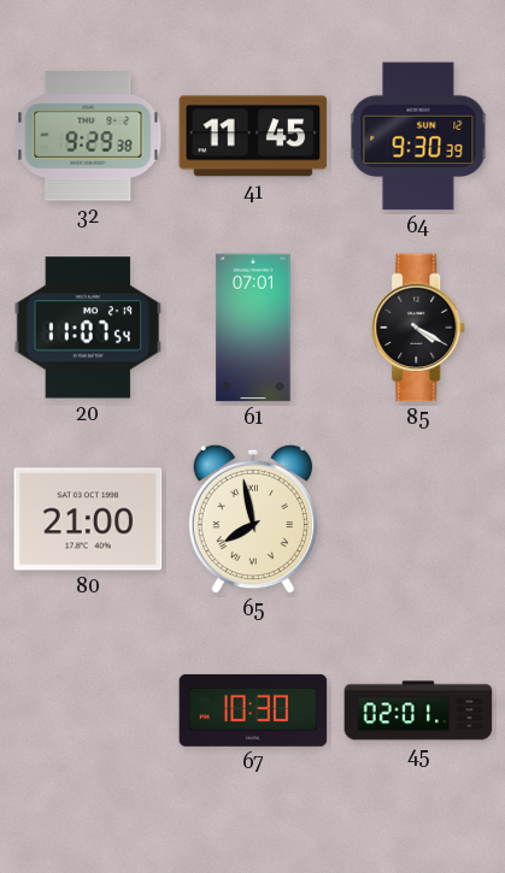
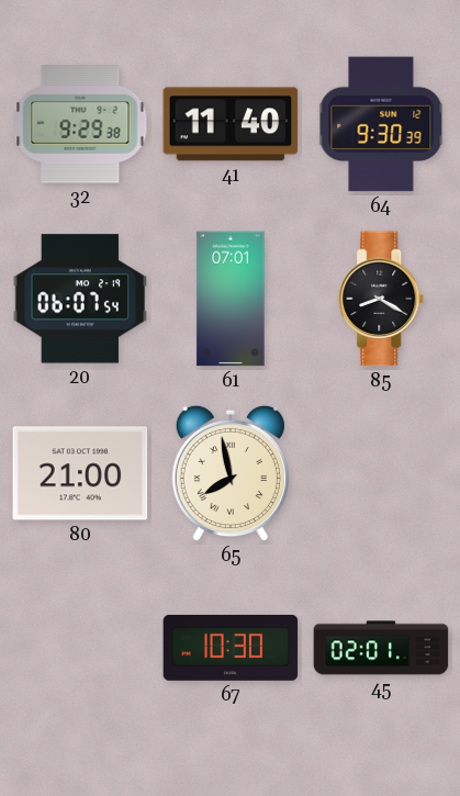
41: 11:45 -> 11:40
20: 11:07 -> 06:07
85: 4:20 -> 8:20
